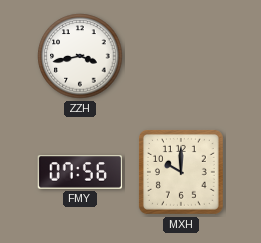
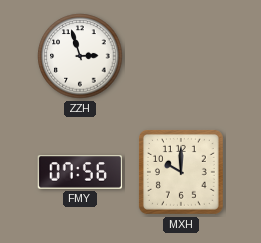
ZZH: 3:43 -> 2:57
